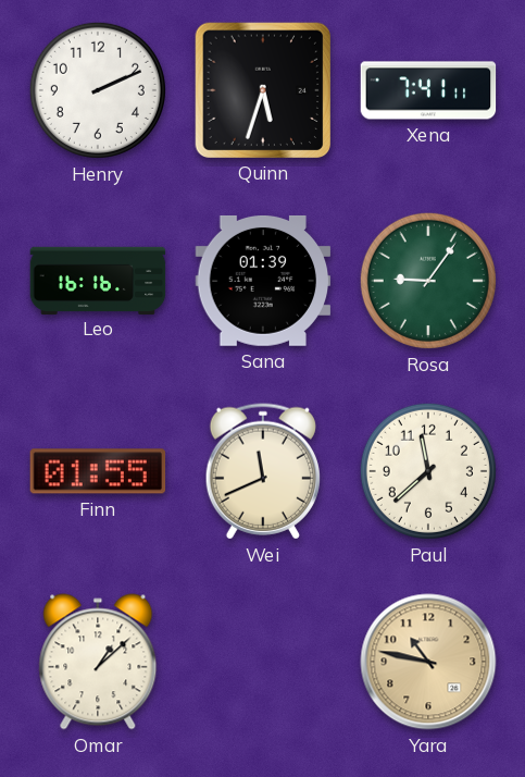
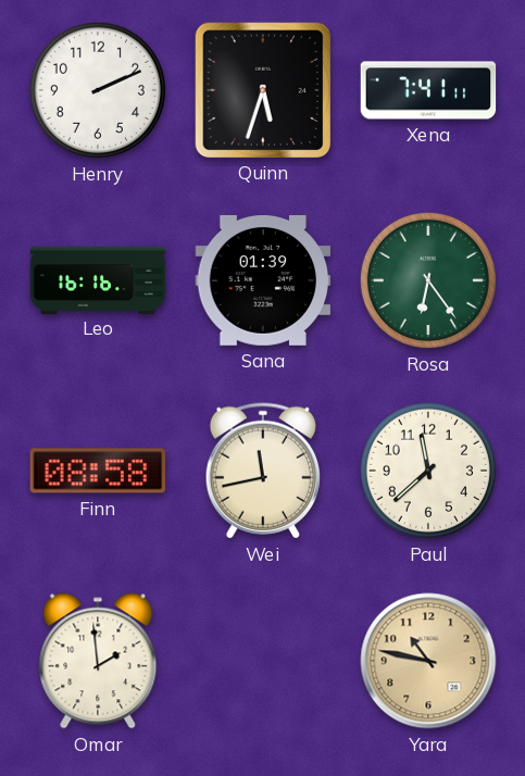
Rosa: 9:06 -> 6:24
Finn: 01:55 -> 08:58
Wei: 11:41 -> 11:43
Omar: 1:08 -> 1:59
